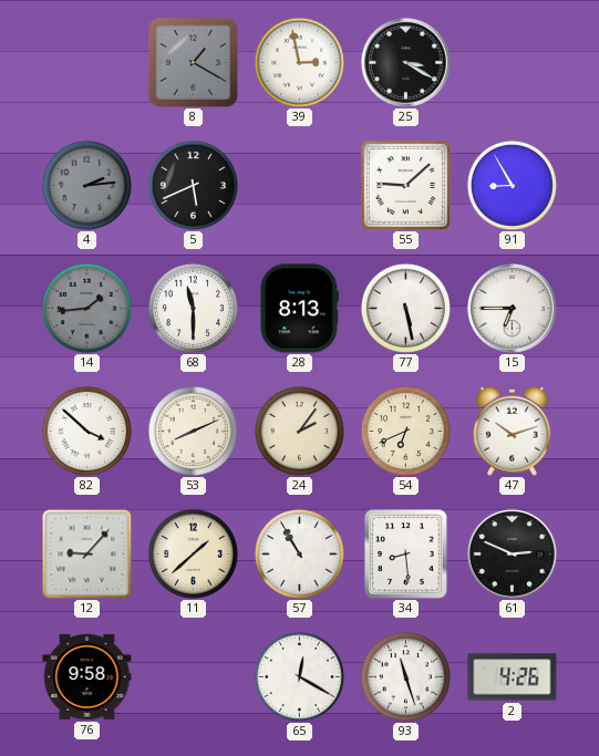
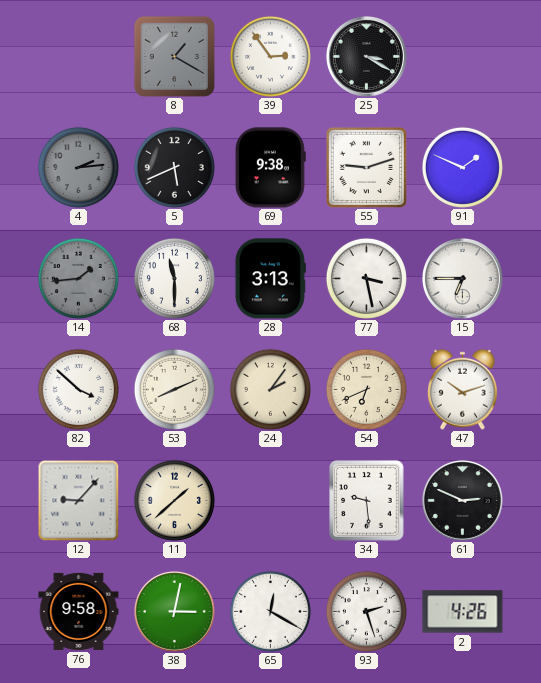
39: 2:58 -> 2:54
69: none -> 9:38
55: 9:08 -> 9:12
91: 8:55 -> 1:49
28: 8:13 -> 3:13
77: 5:28 -> 3:28
57: 10:55 -> none
34: 8:29 -> 9:29
38: none -> 3:02
93: 11:27 -> 2:27
